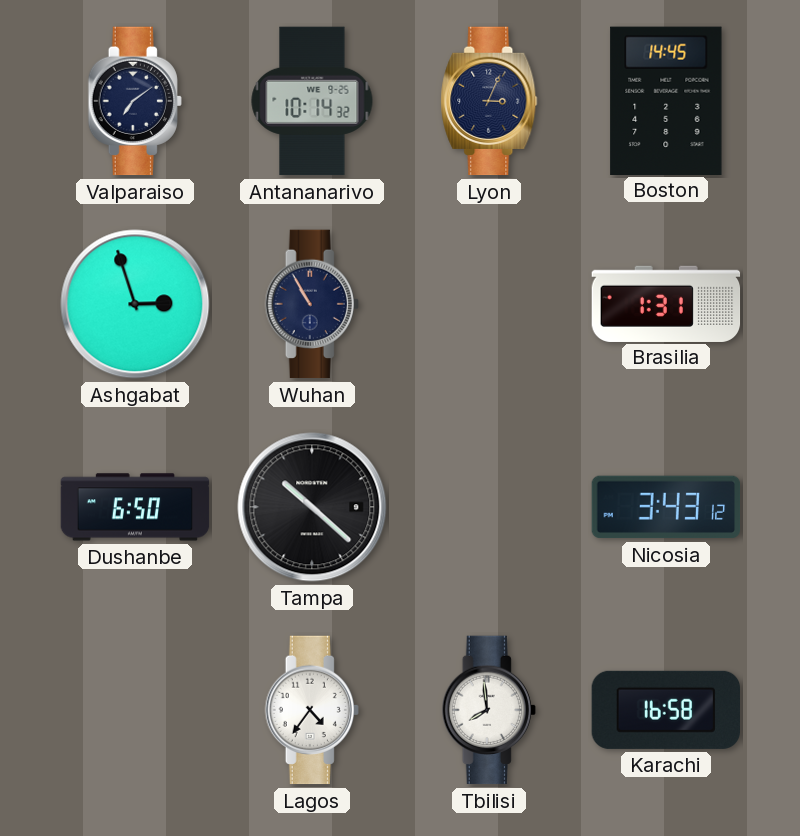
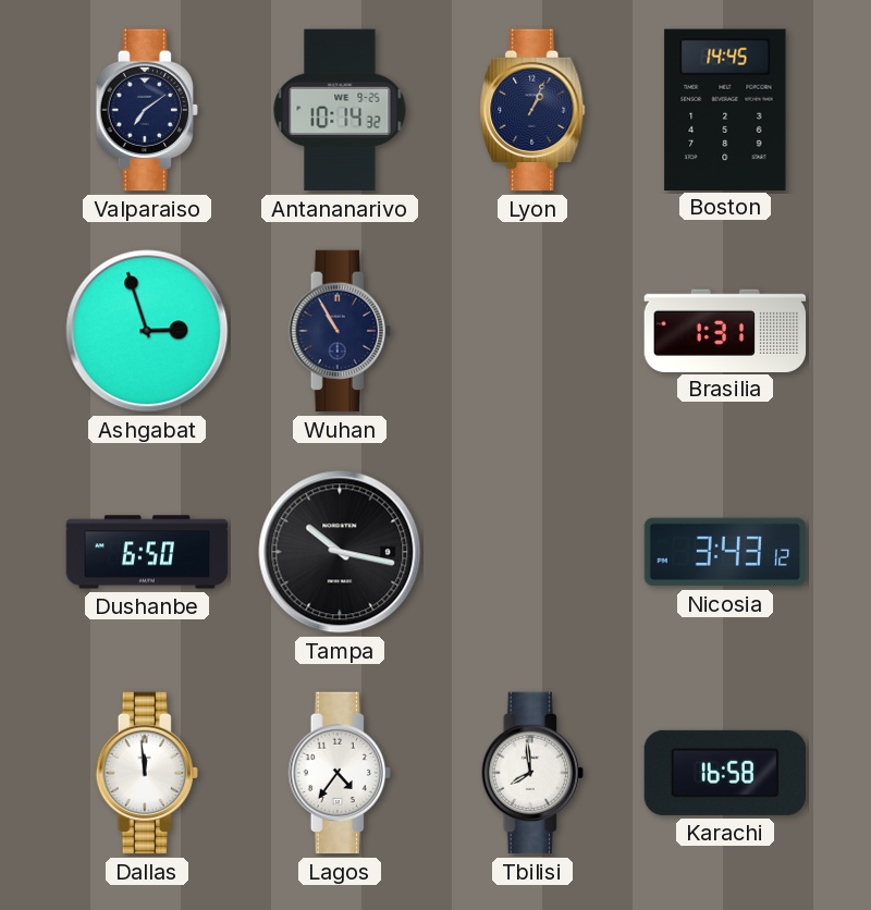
Lyon: 3:04 -> 1:04
Tampa: 10:22 -> 10:17
Dallas: none -> 11:59
